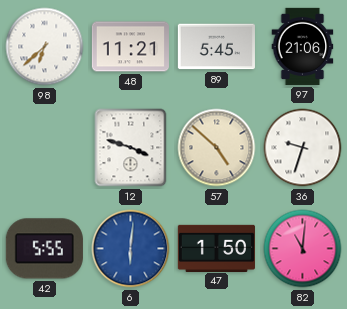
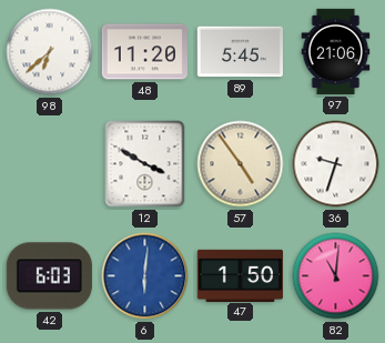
48: 11:21 -> 11:20
12: 3:48 -> 3:50
57: 4:52 -> 4:54
42: 5:55 -> 6:03
